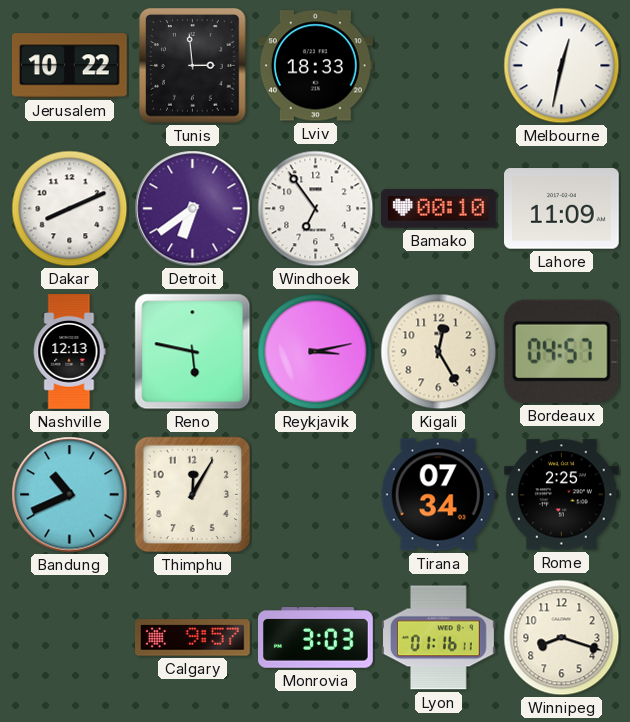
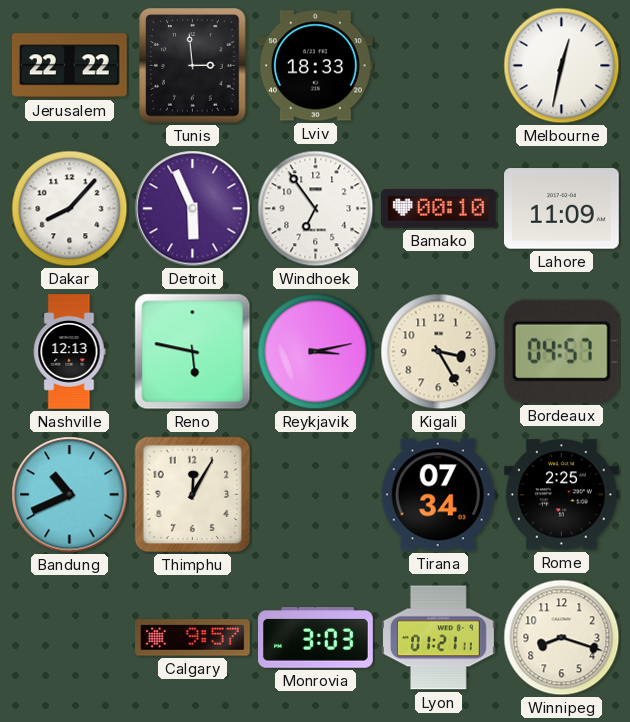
Jerusalem: 10:22 -> 22:22
Dakar: 8:11 -> 8:07
Detroit: 6:39 -> 5:56
Kigali: 12:25 -> 3:25
Lyon: 01:16 -> 01:21
